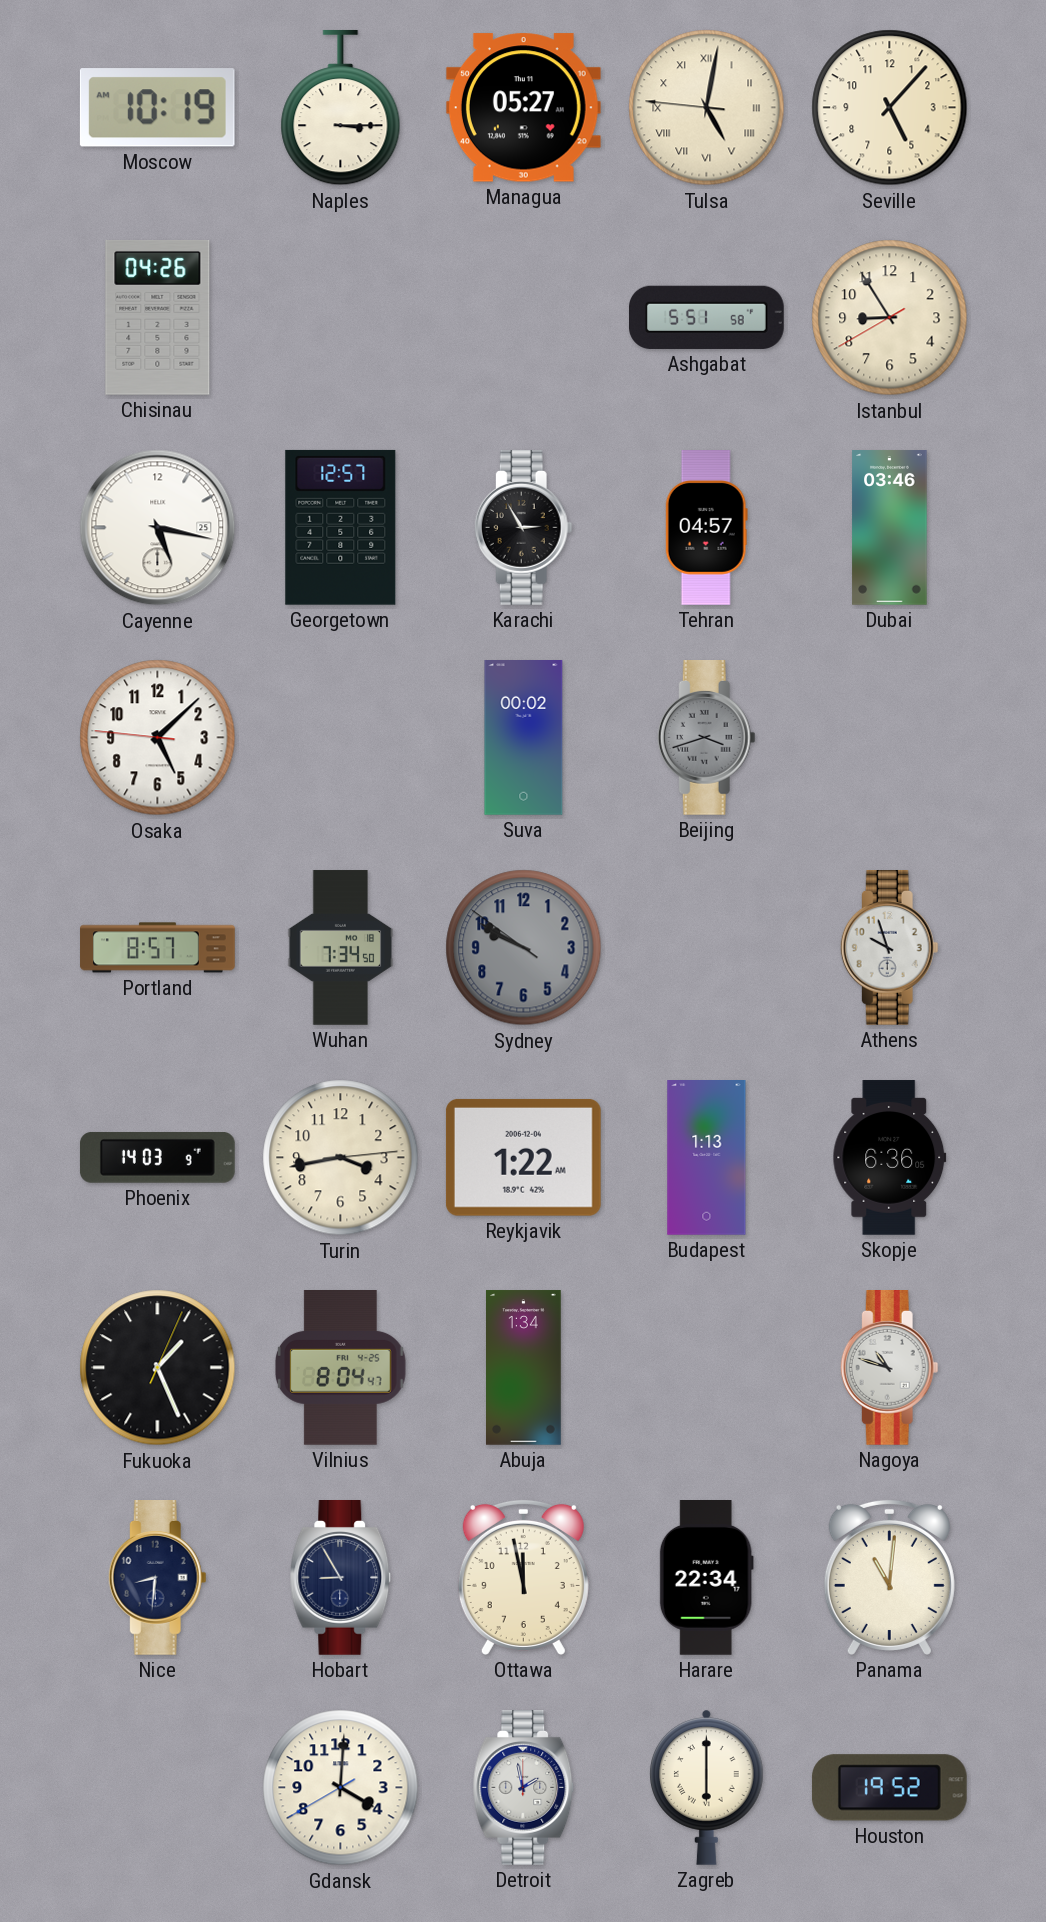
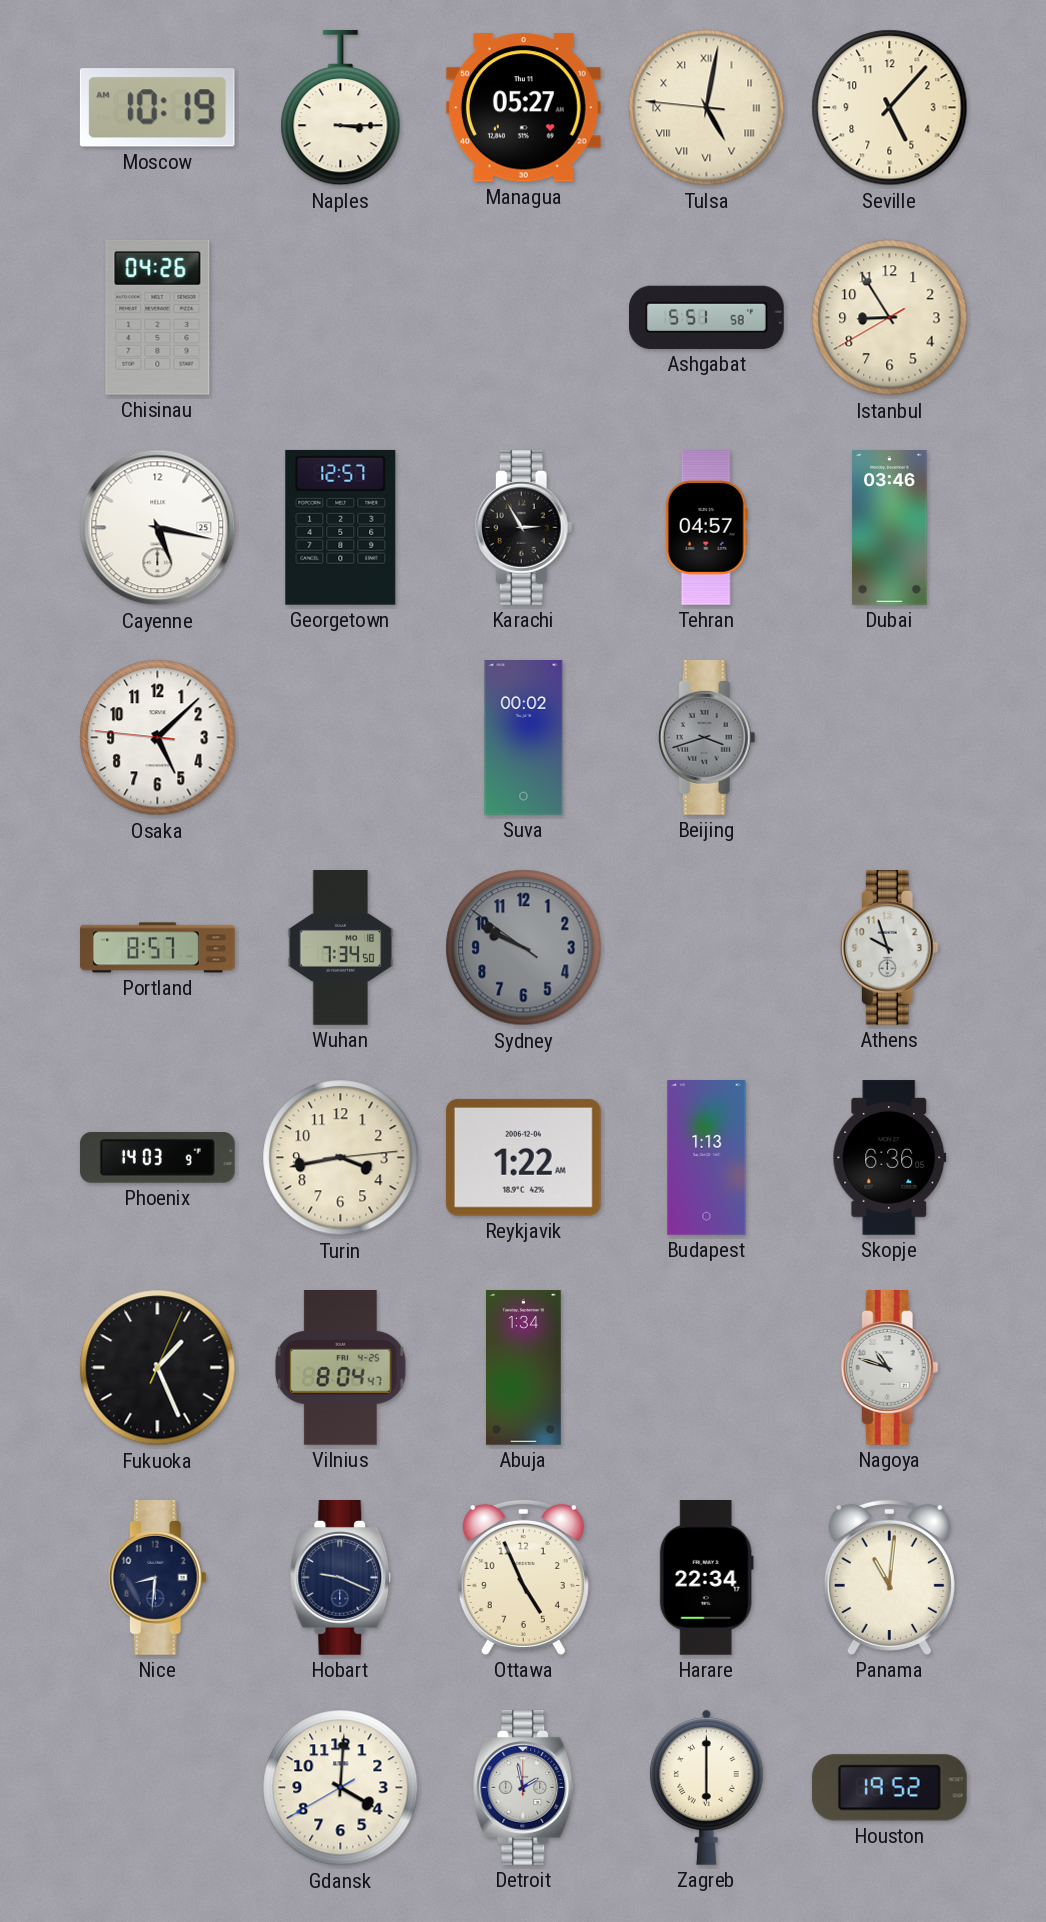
Hobart: 8:55 -> 9:19
Ottawa: 11:58 -> 4:56
